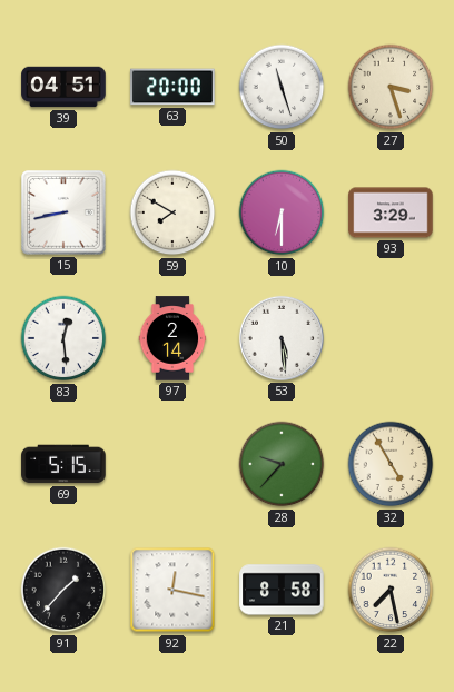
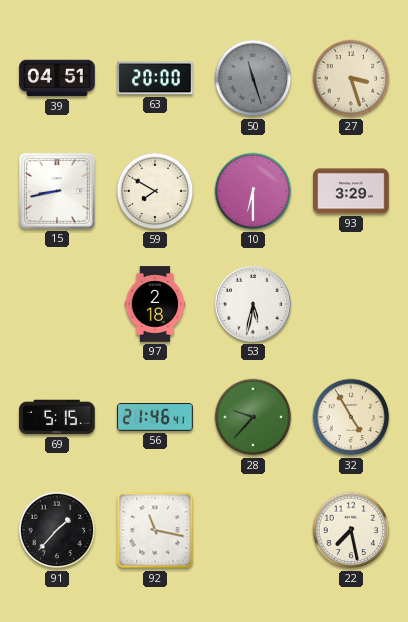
50 dial: white -> grey
83: 12:29 -> none
97: 2:14 -> 2:18
53: 5:29 -> 5:32
56: none -> 21:46
92: 12:17 -> 11:17
21: 8:58 -> none
